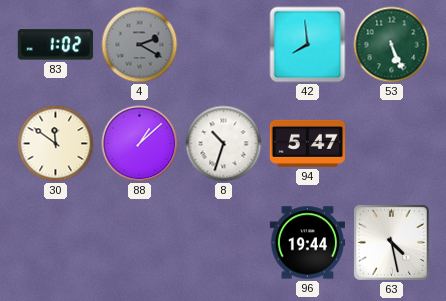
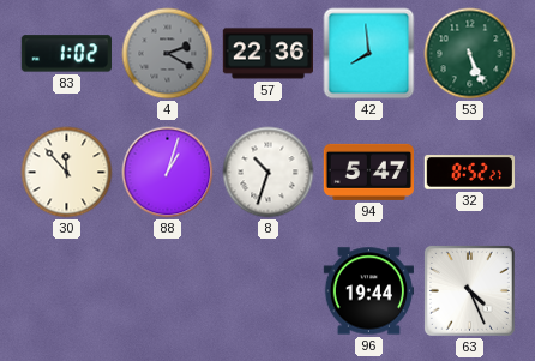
57: none -> 22:36
30: 11:51 -> 11:53
88: 1:08 -> 1:03
32: none -> 8:52
63: 4:28 -> 4:26
